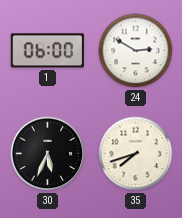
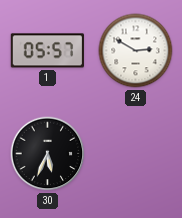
1: 06:00 -> 05:57
35: 7:42 -> none
